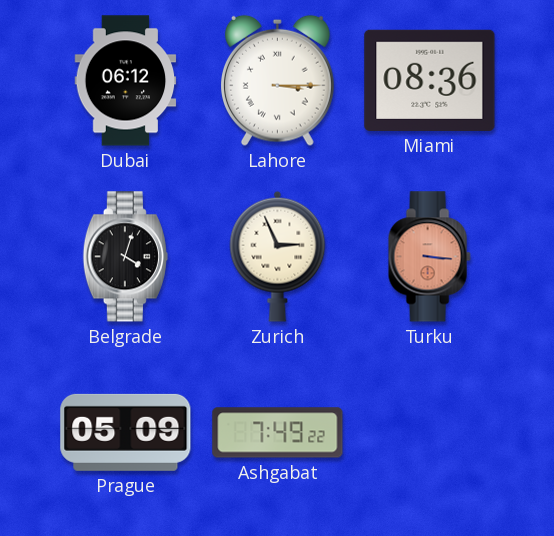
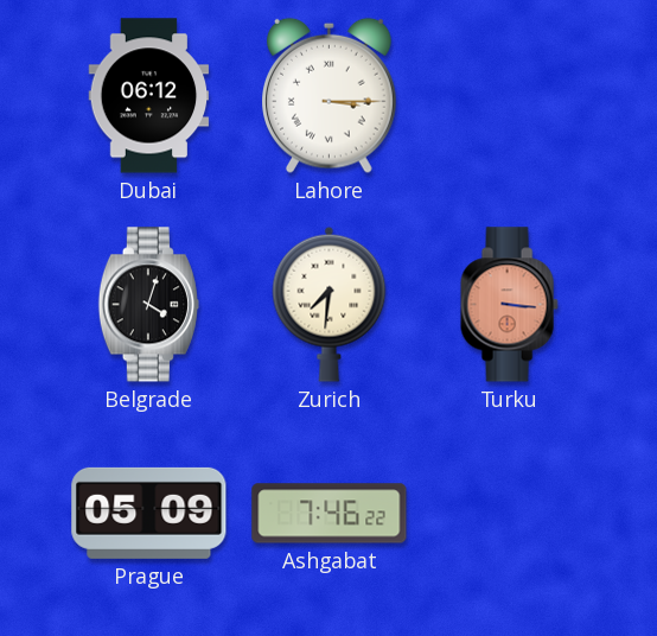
Miami: 08:36 -> none
Zurich: 2:56 -> 7:31
Ashgabat: 7:49 -> 7:46
